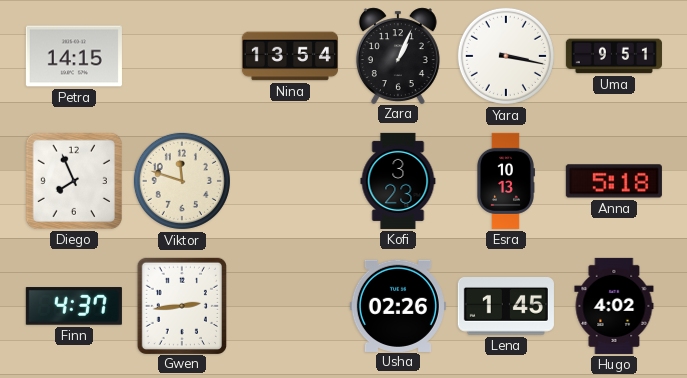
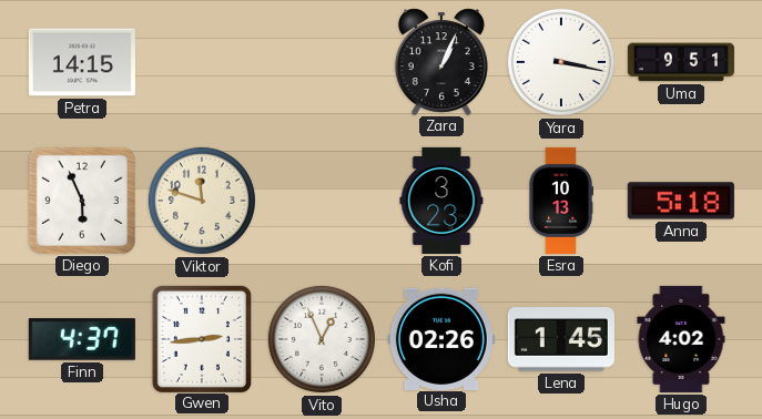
Nina: 13:54 -> none
Diego: 7:56 -> 5:56
Vito: none -> 12:56
